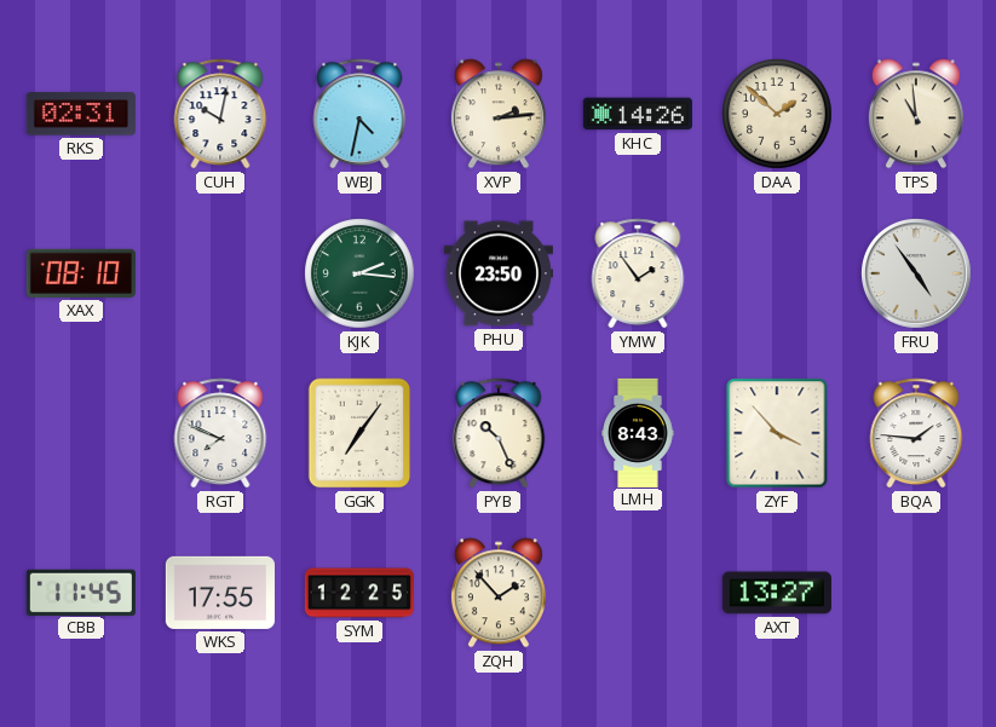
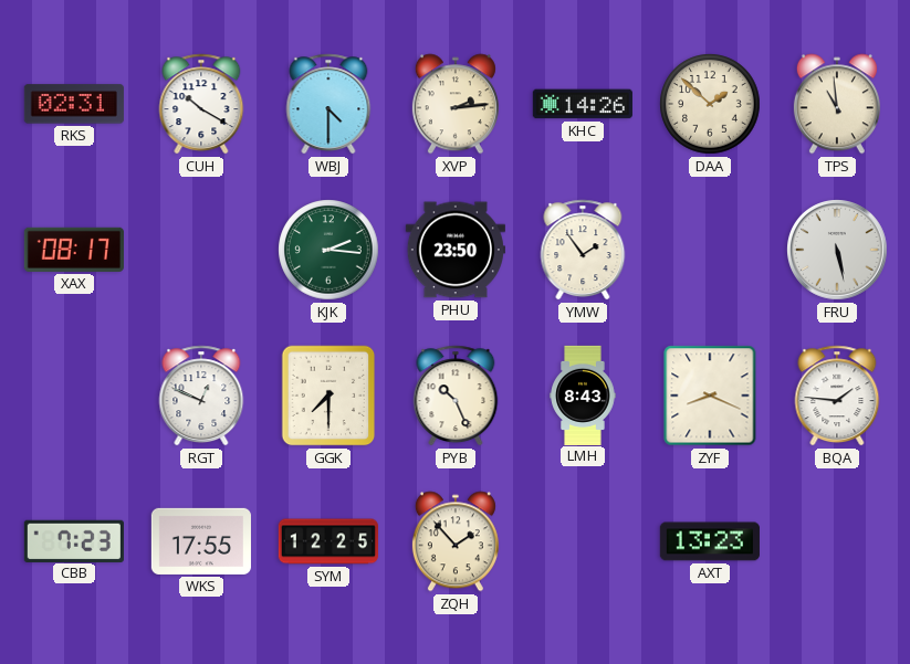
CUH: 10:02 -> 10:20
WBJ: 4:32 -> 4:30
XAX: 08:10 -> 08:17
FRU: 4:54 -> 5:28
RGT: 7:49 -> 12:49
GGK: 7:06 -> 7:30
ZYF: 3:53 -> 8:19
CBB: 11:45 -> 7:23
AXT: 13:27 -> 13:23
